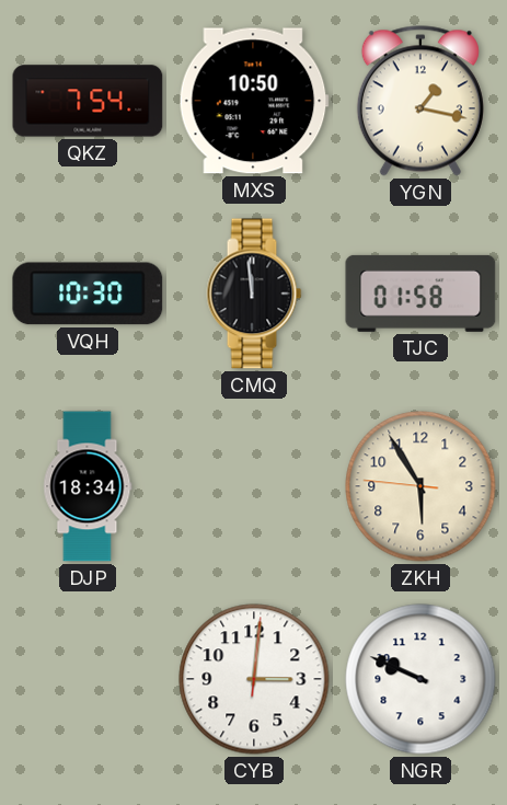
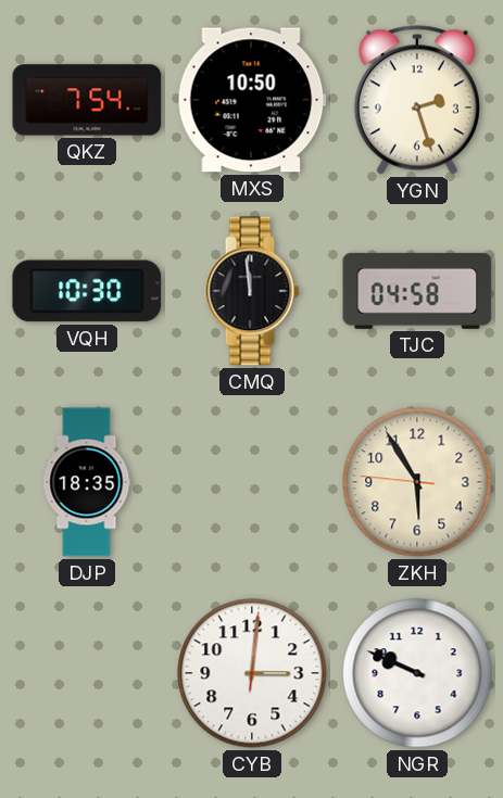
YGN: 1:17 -> 2:27
TJC: 01:58 -> 04:58
DJP: 18:34 -> 18:35
